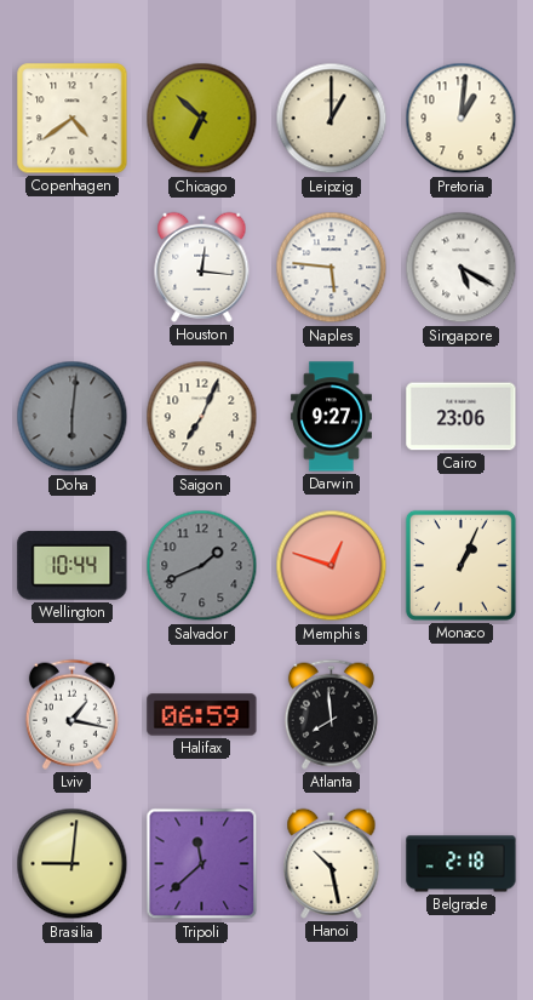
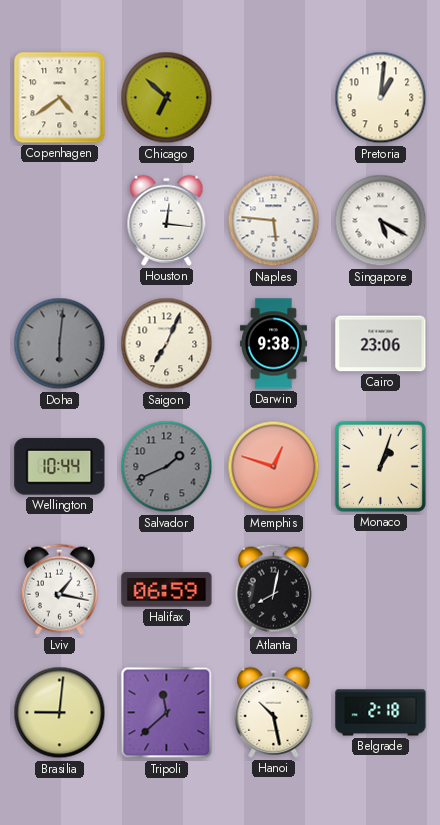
Leipzig: 1:00 -> none
Darwin: 9:27 -> 9:38
Monaco: 1:04 -> 1:03
Atlanta: 7:59 -> 8:02
